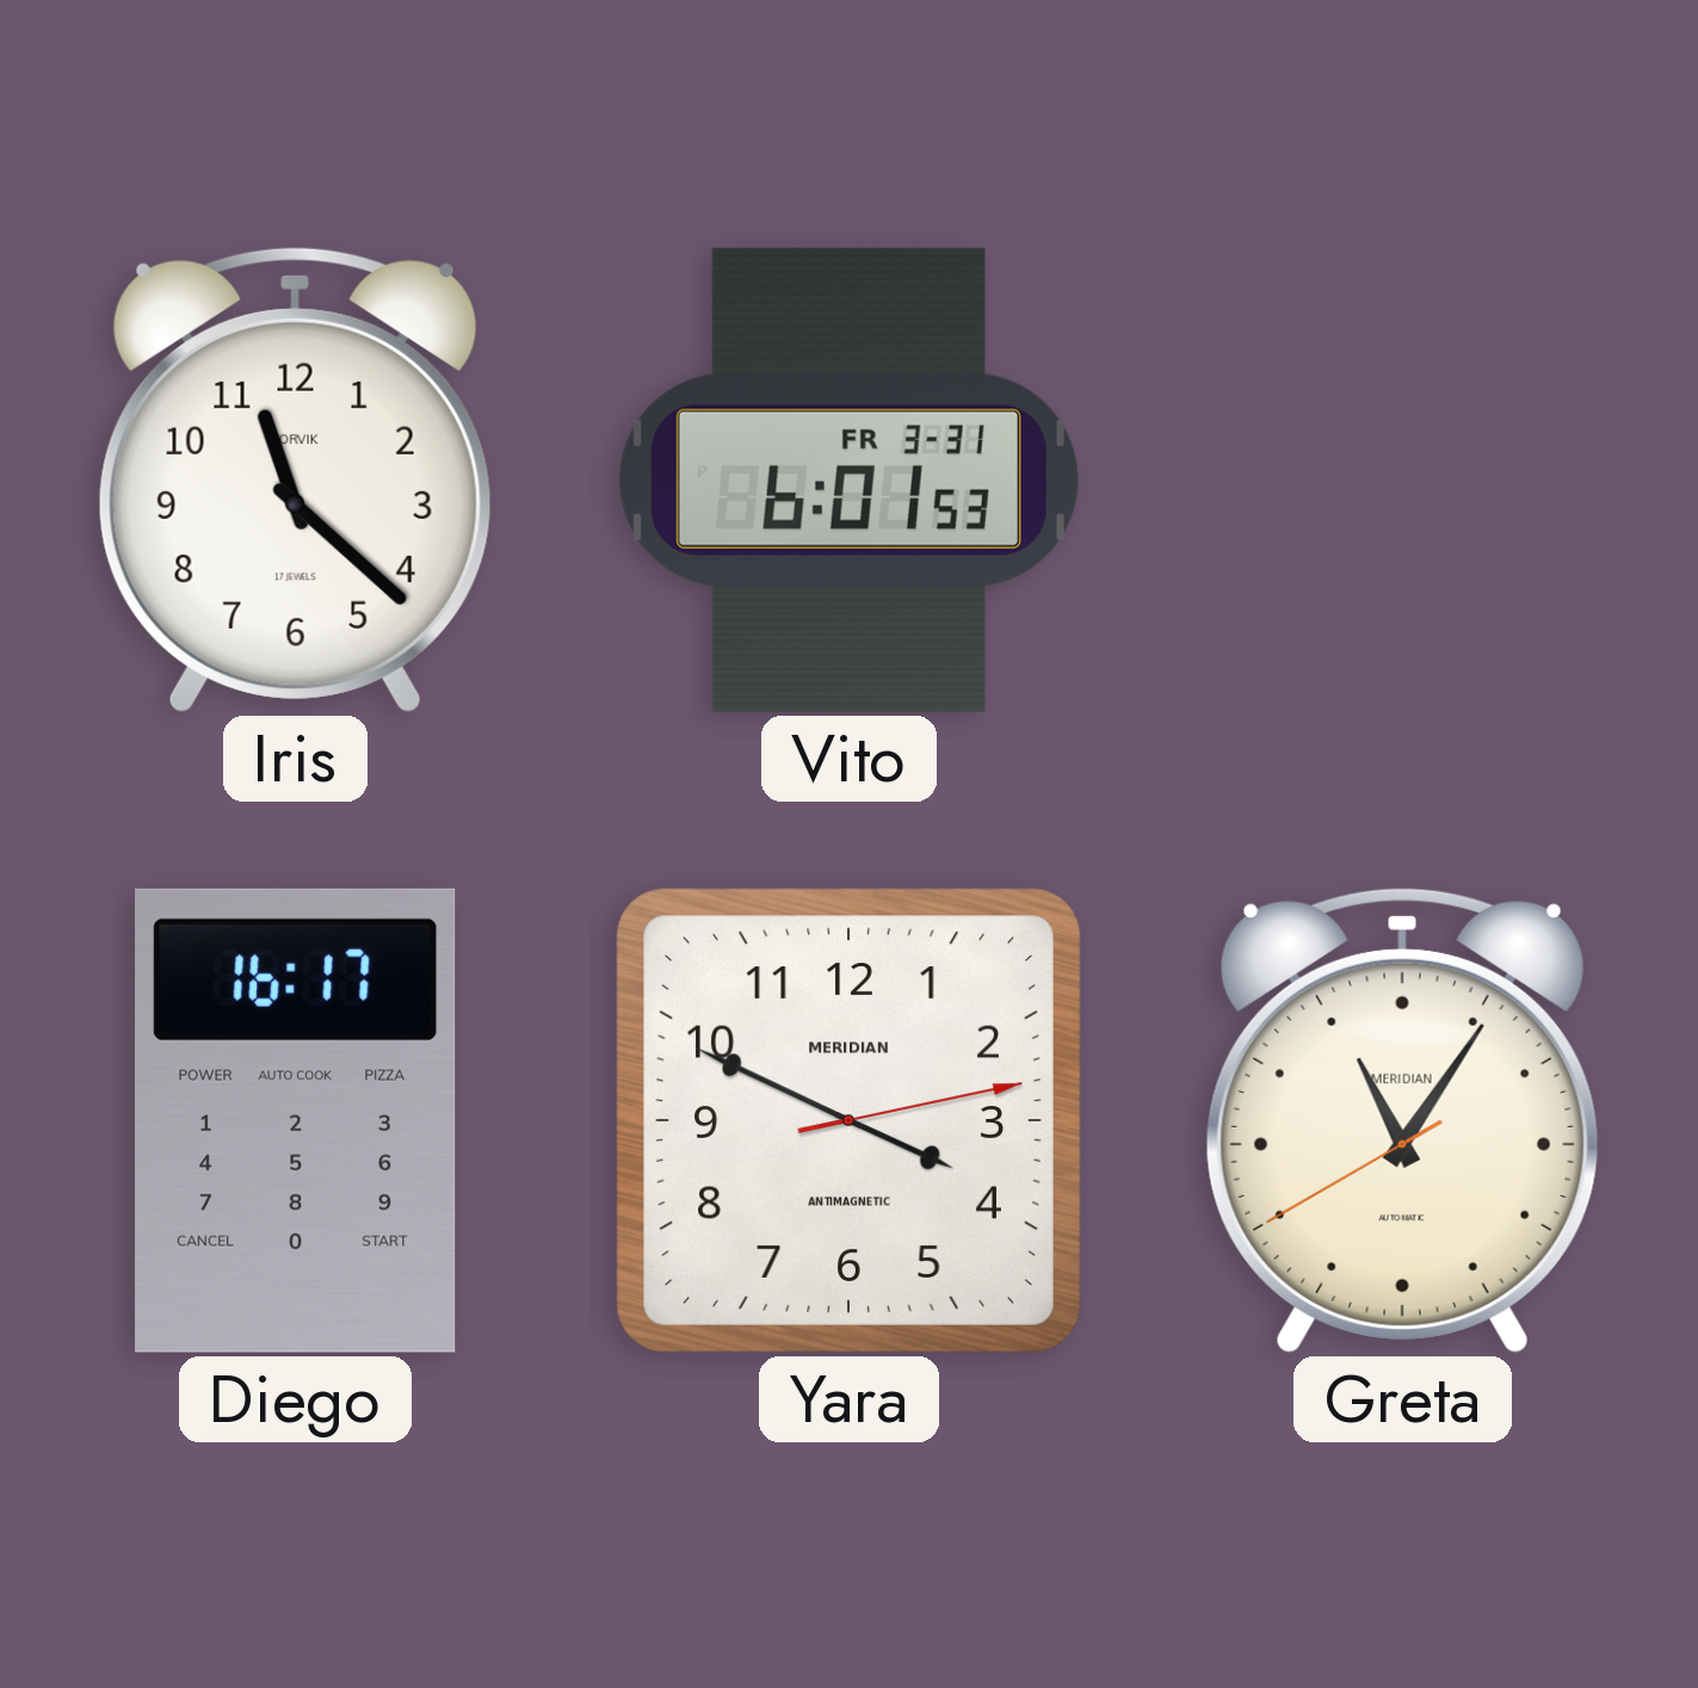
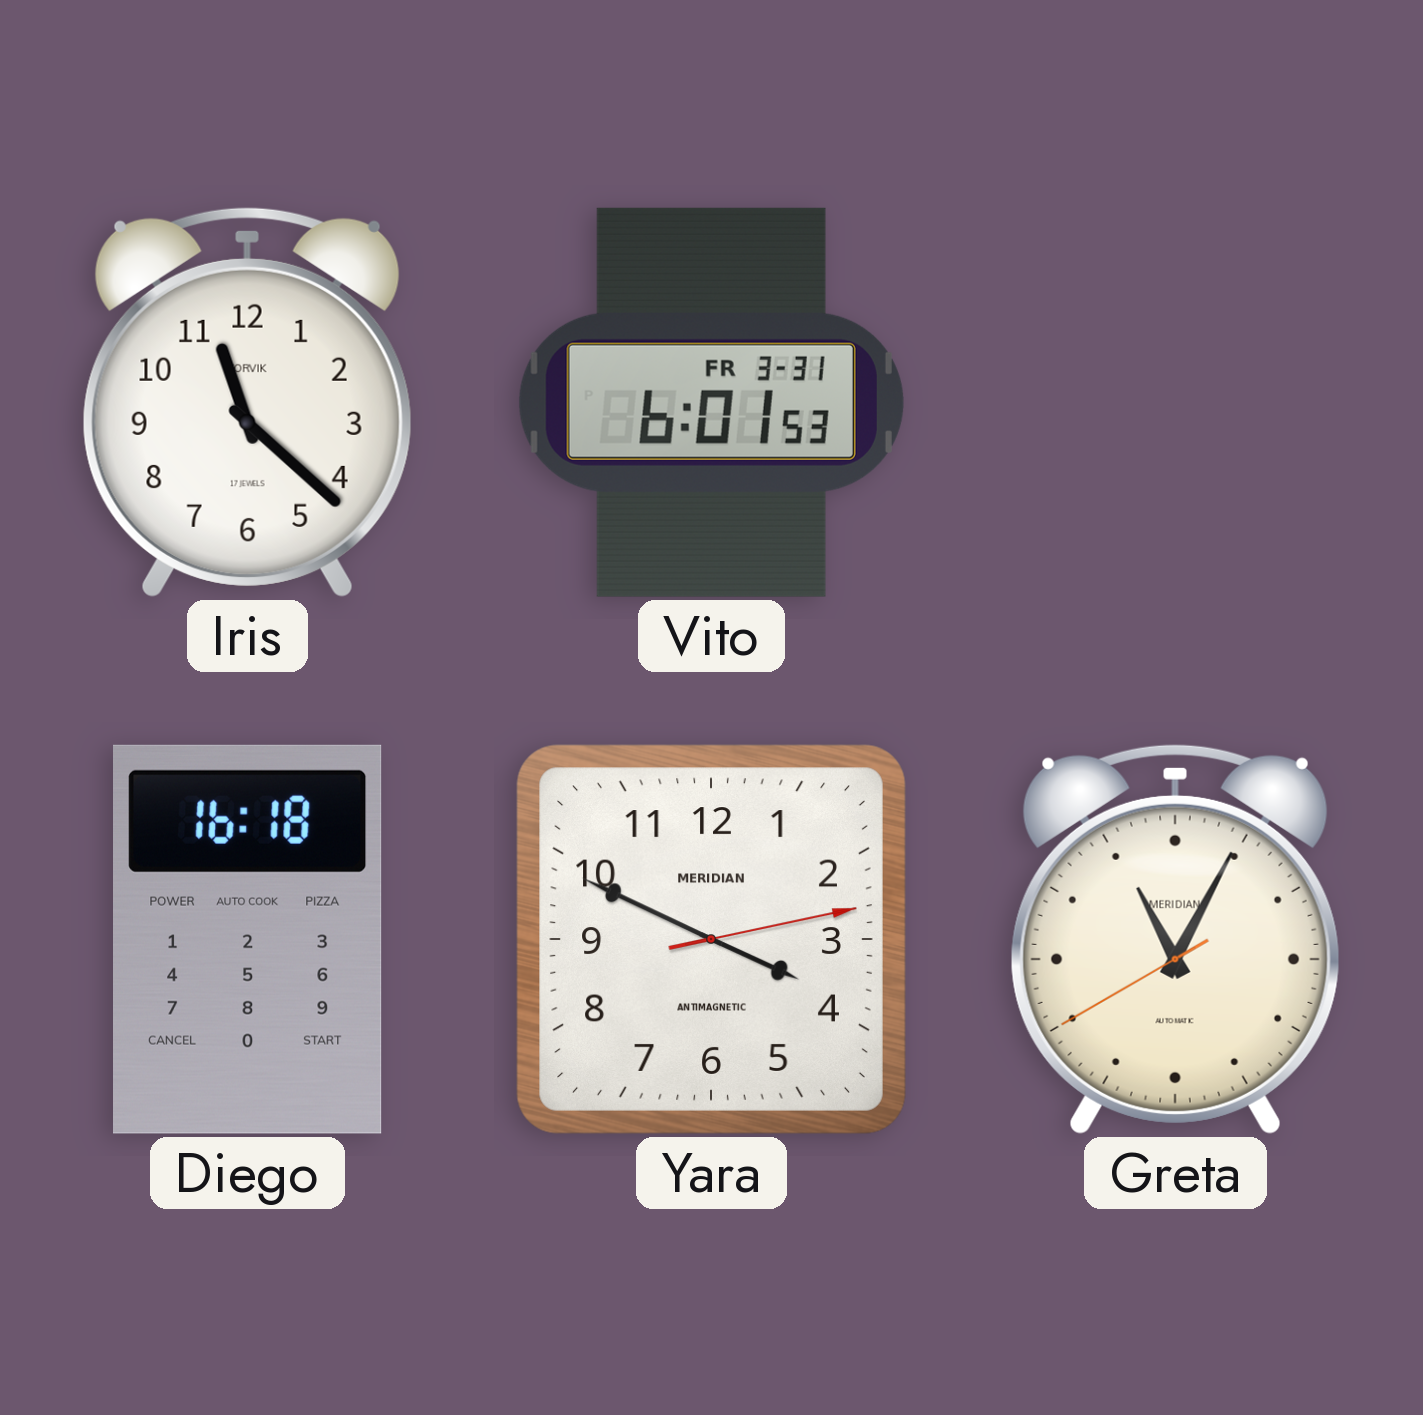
Diego: 16:17 -> 16:18
Greta: 11:05 -> 11:04
